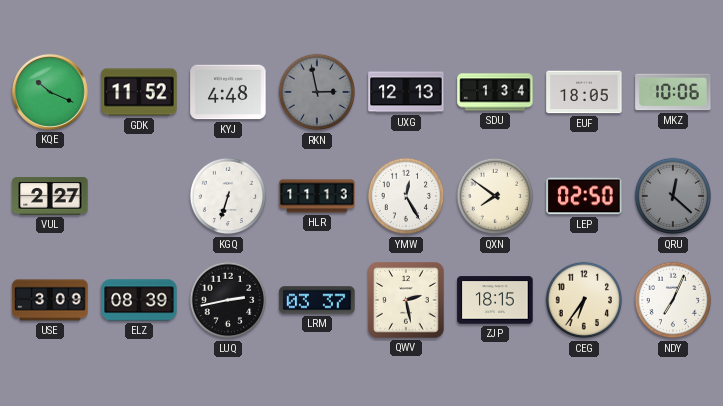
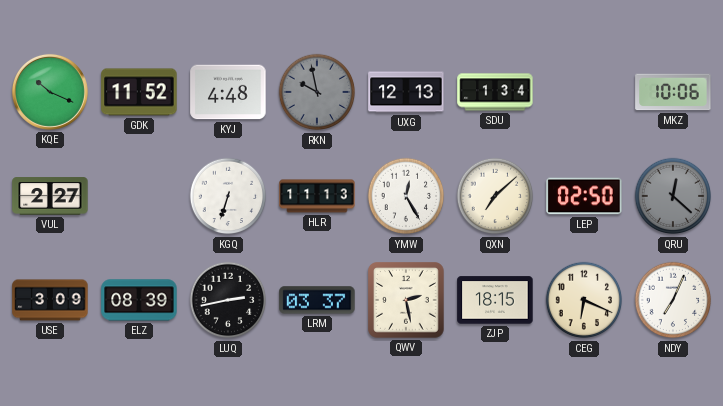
RKN: 2:58 -> 9:58
EUF: 18:05 -> none
QXN: 7:51 -> 7:08
CEG: 6:36 -> 6:19
